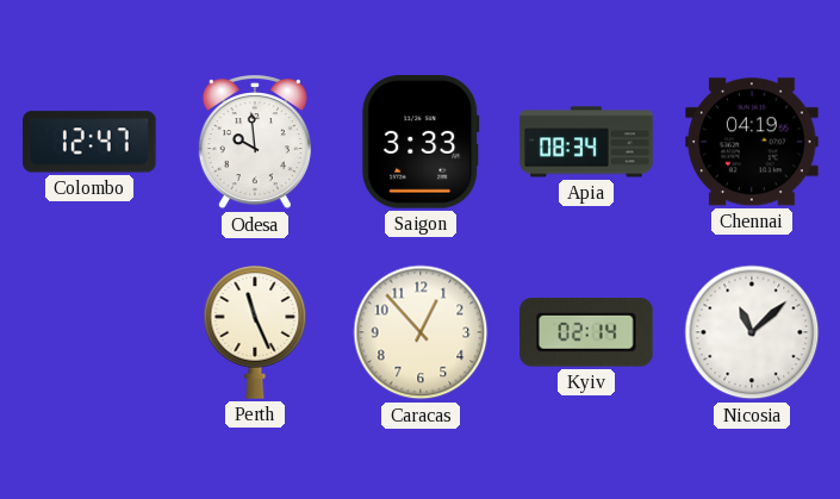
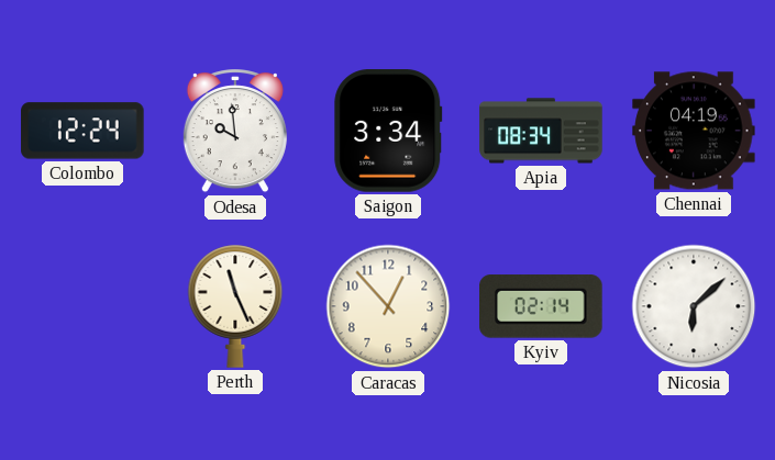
Colombo: 12:47 -> 12:24
Saigon: 3:33 -> 3:34
Nicosia: 11:08 -> 6:08
